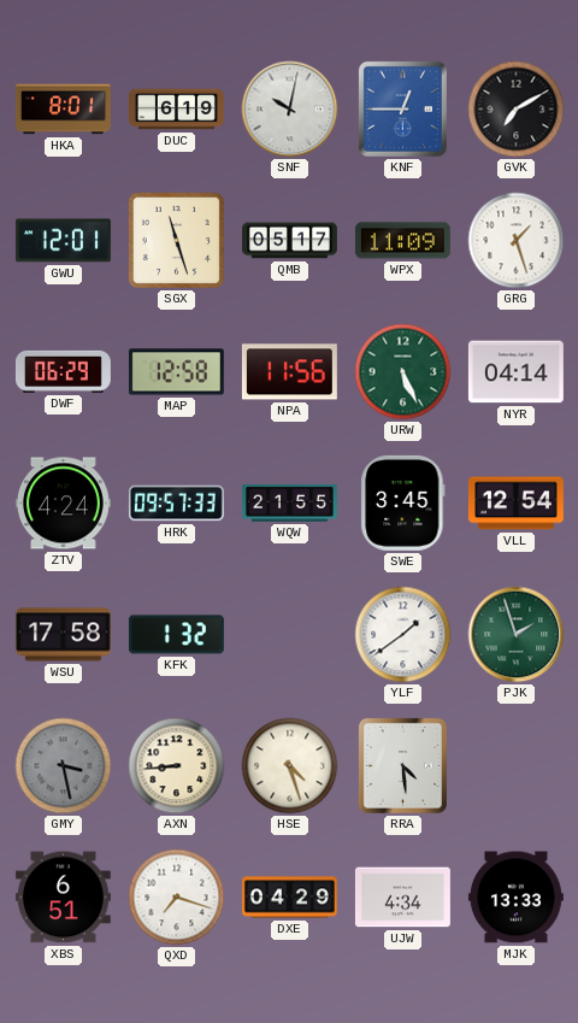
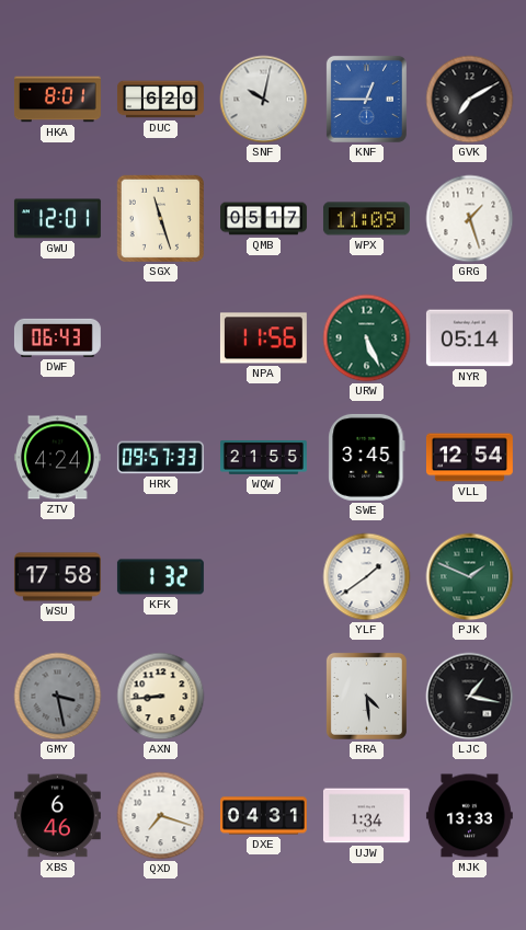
DUC: 6:19 -> 6:20
DWF: 06:29 -> 06:43
MAP: 12:58 -> none
NYR: 04:14 -> 05:14
PJK: 1:57 -> 1:49
HSE: 4:27 -> none
LJC: none -> 1:17
XBS: 6:51 -> 6:46
DXE: 04:29 -> 04:31
UJW: 4:34 -> 1:34
